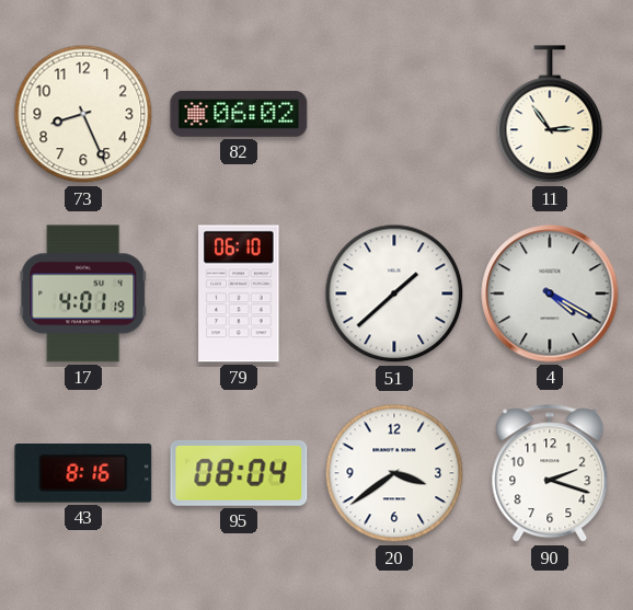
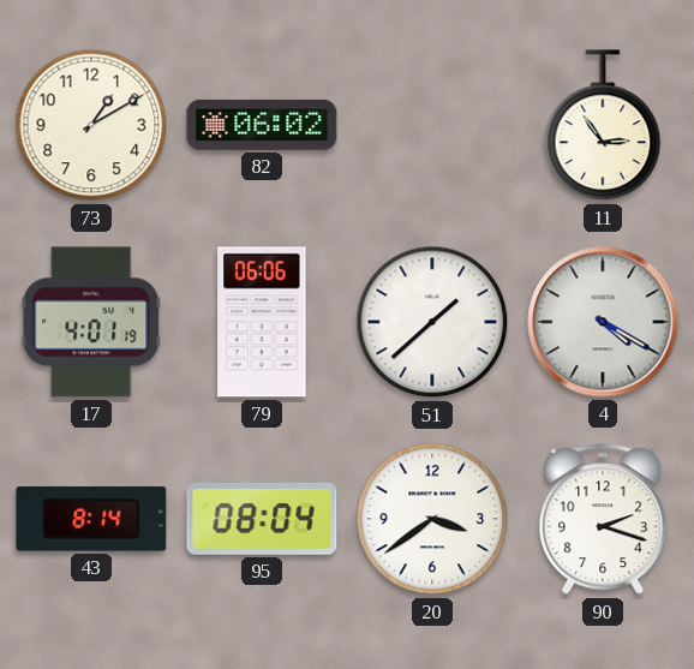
73: 8:26 -> 1:10
79: 06:10 -> 06:06
43: 8:16 -> 8:14
